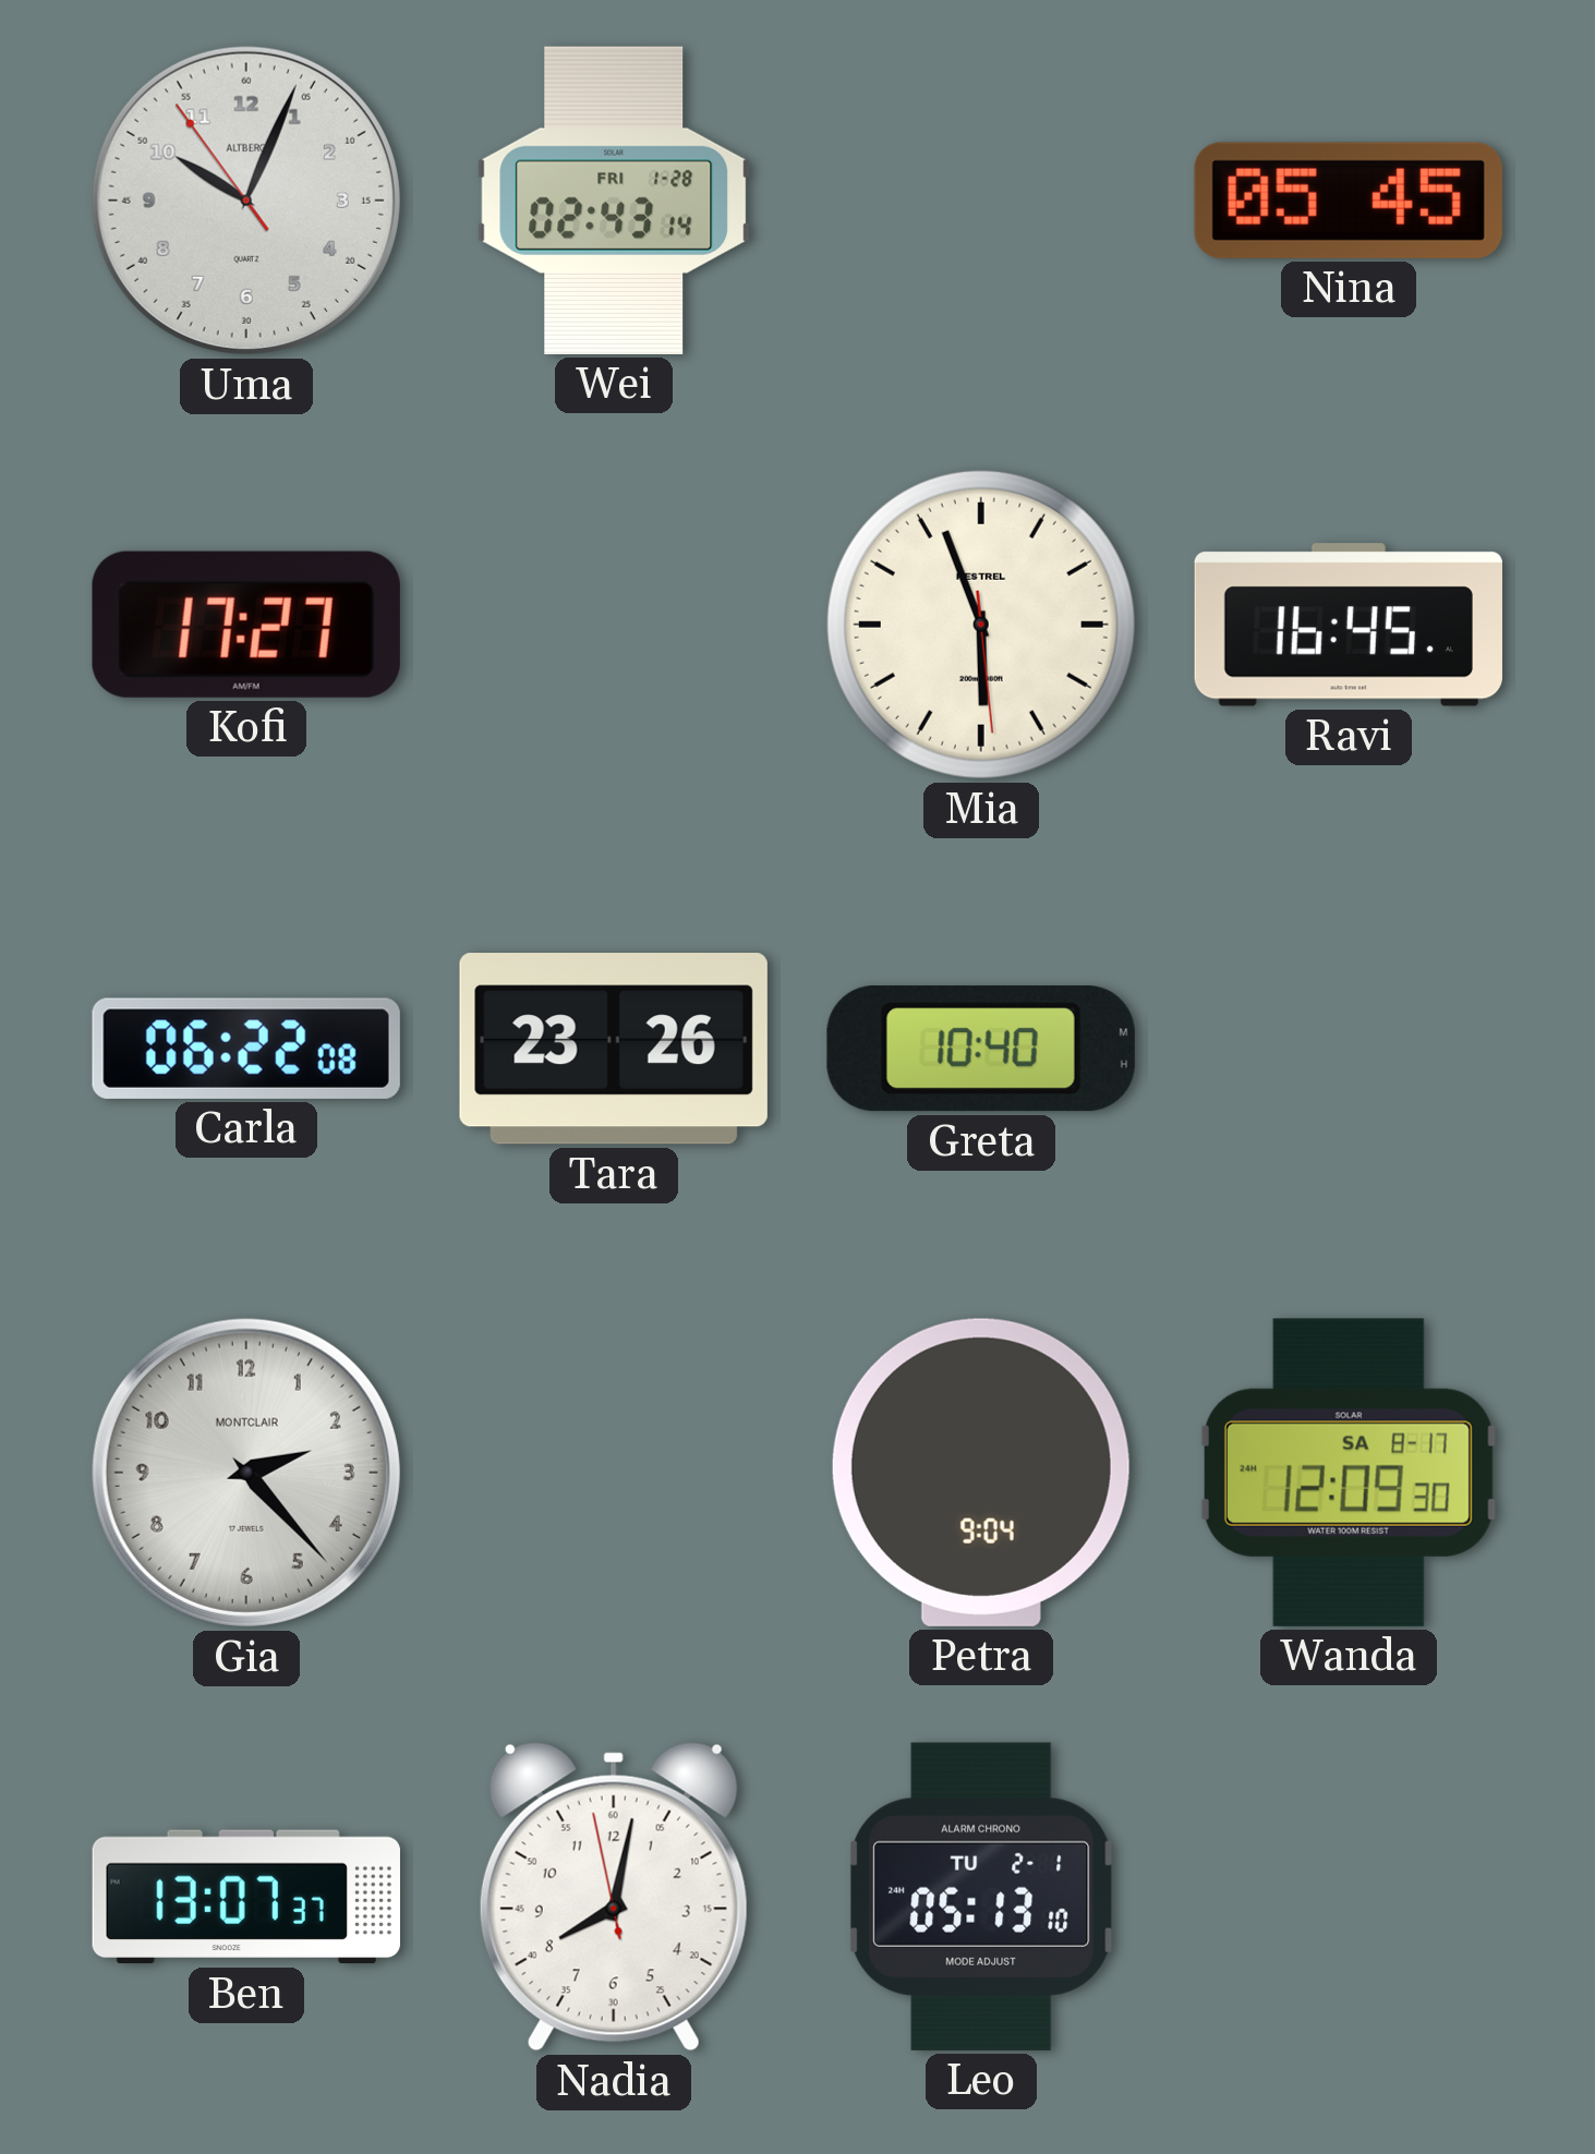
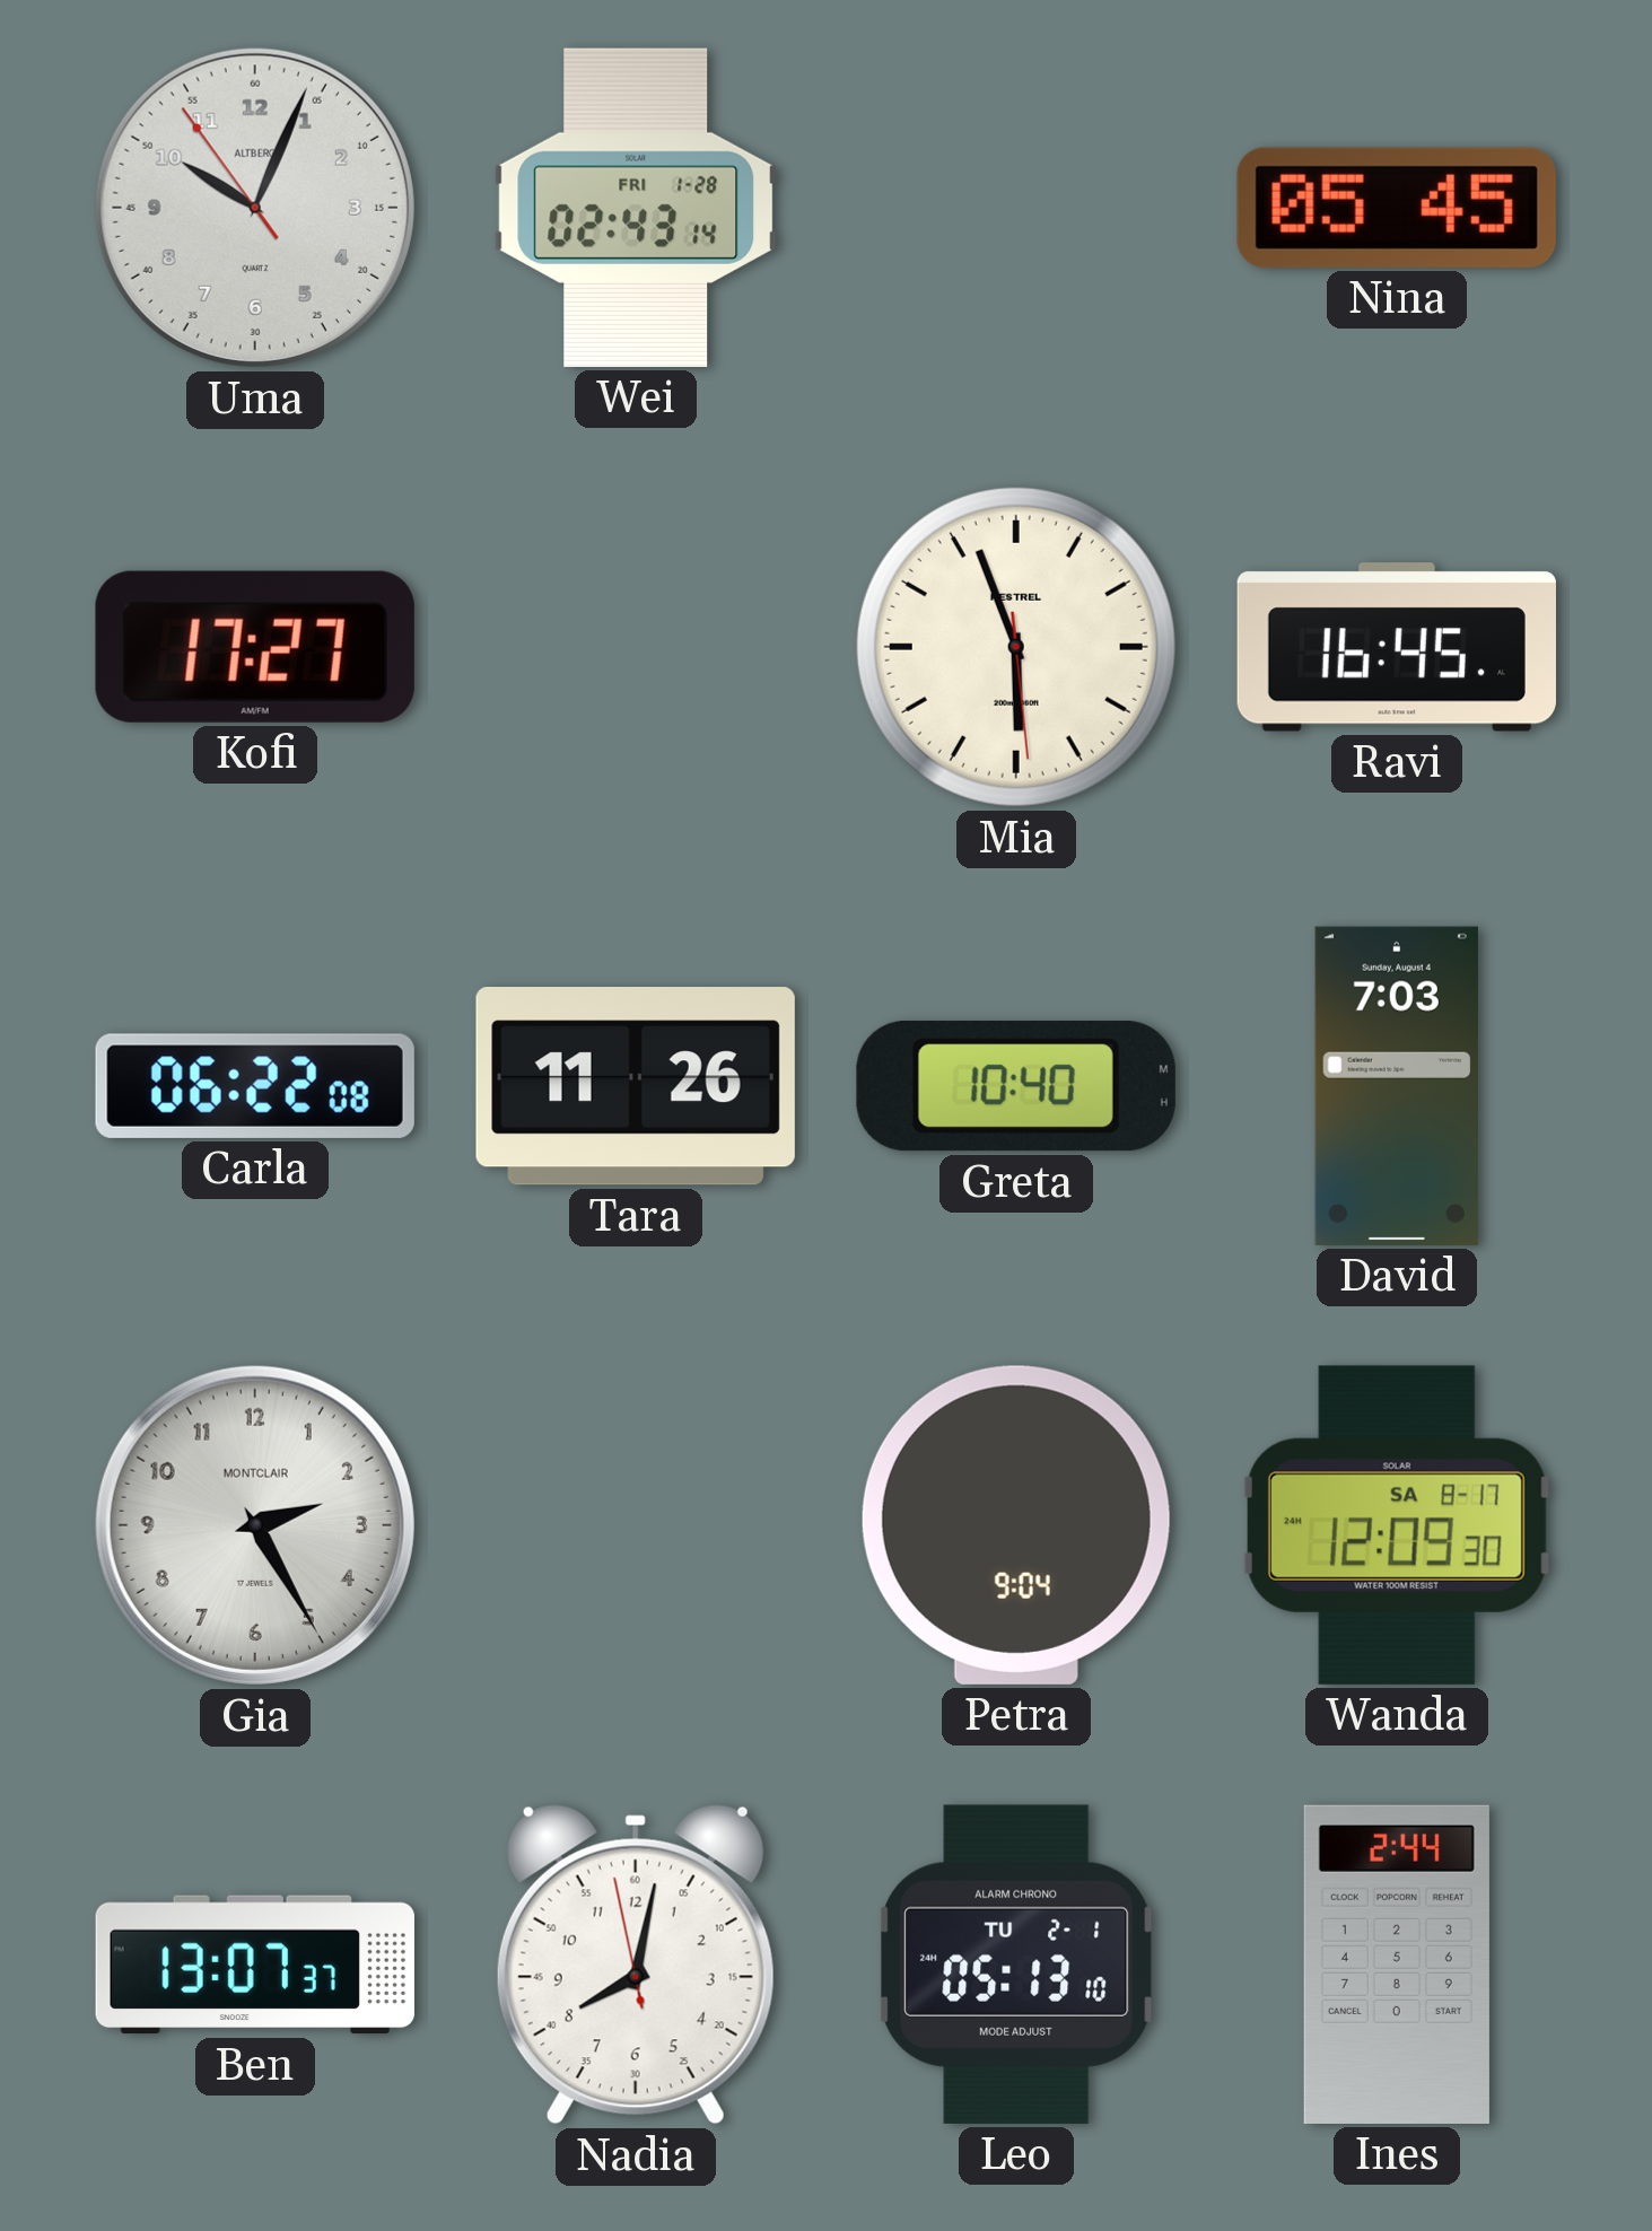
Tara: 23:26 -> 11:26
David: none -> 7:03
Gia: 2:23 -> 2:25
Ines: none -> 2:44
